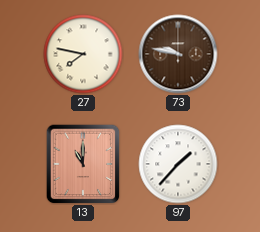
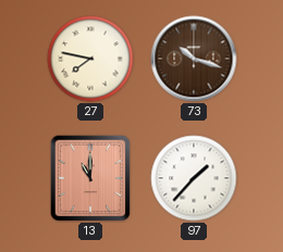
73: 9:47 -> 10:18
